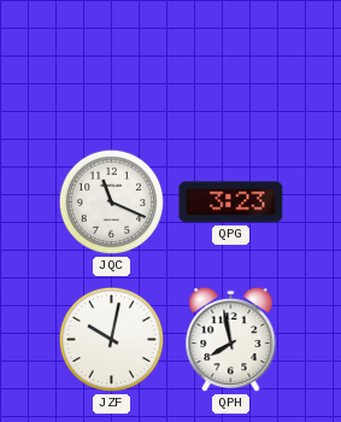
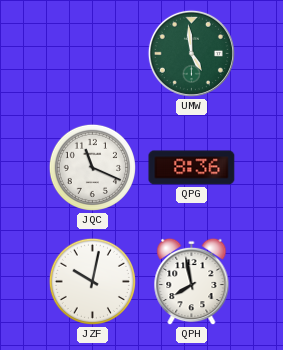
UMW: none -> 4:59
QPG: 3:23 -> 8:36
